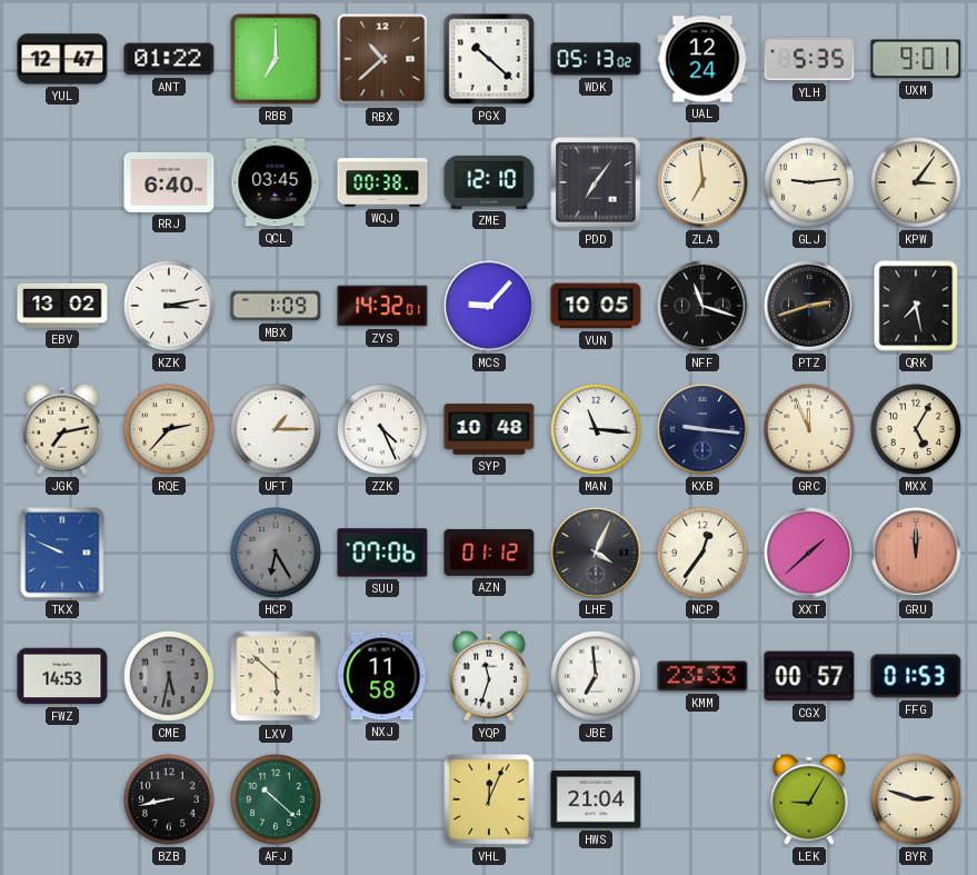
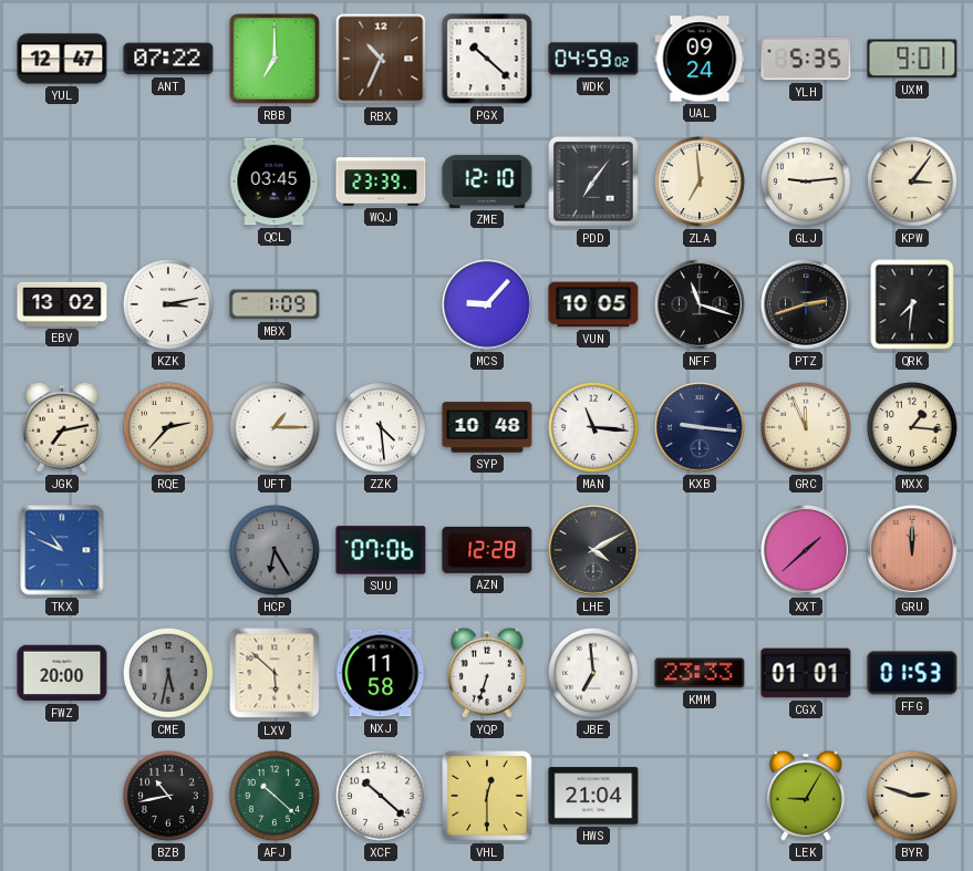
ANT: 01:22 -> 07:22
RBX: 10:38 -> 10:34
WDK: 05:13 -> 04:59
UAL: 12:24 -> 09:24
RRJ: 6:40 -> none
WQJ: 00:38 -> 23:39
ZYS: 14:32 -> none
QRK: 7:28 -> 7:31
ZZK: 4:26 -> 4:29
MXX: 5:05 -> 1:16
TKX: 9:49 -> 10:49
AZN: 01:12 -> 12:28
LHE: 4:04 -> 4:10
NCP: 12:36 -> none
FWZ: 14:53 -> 20:00
YQP: 11:33 -> 6:33
CGX: 00:57 -> 01:01
BZB: 8:43 -> 10:43
XCF: none -> 10:22
VHL: 12:04 -> 12:30
